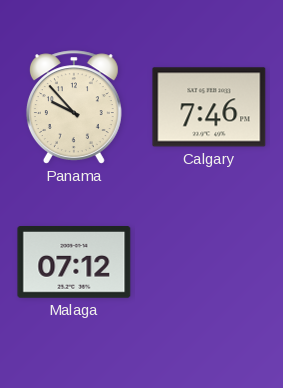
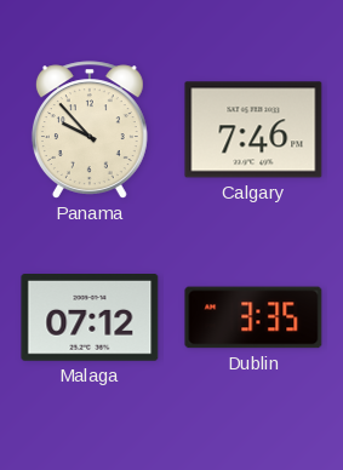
Dublin: none -> 3:35
